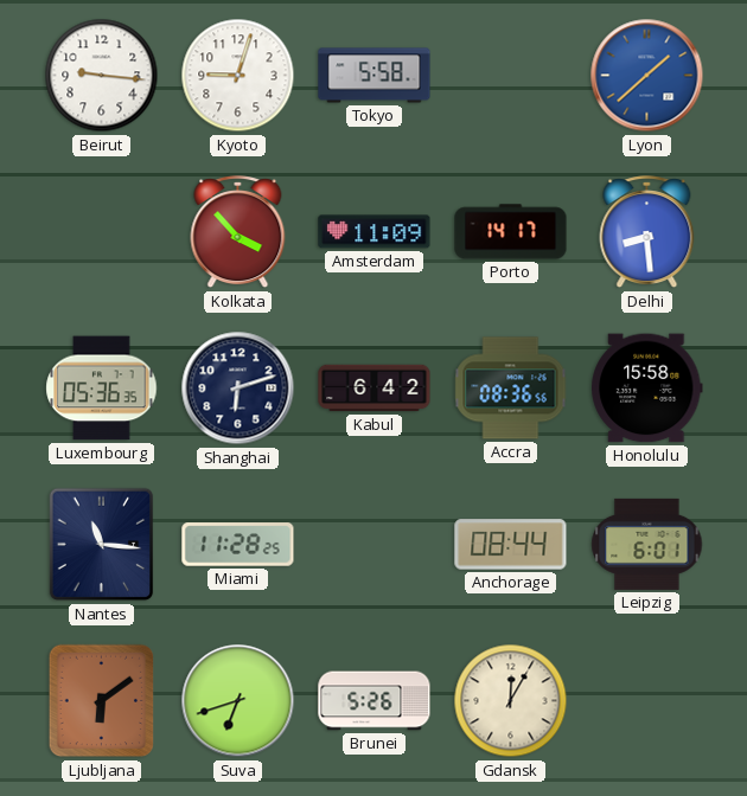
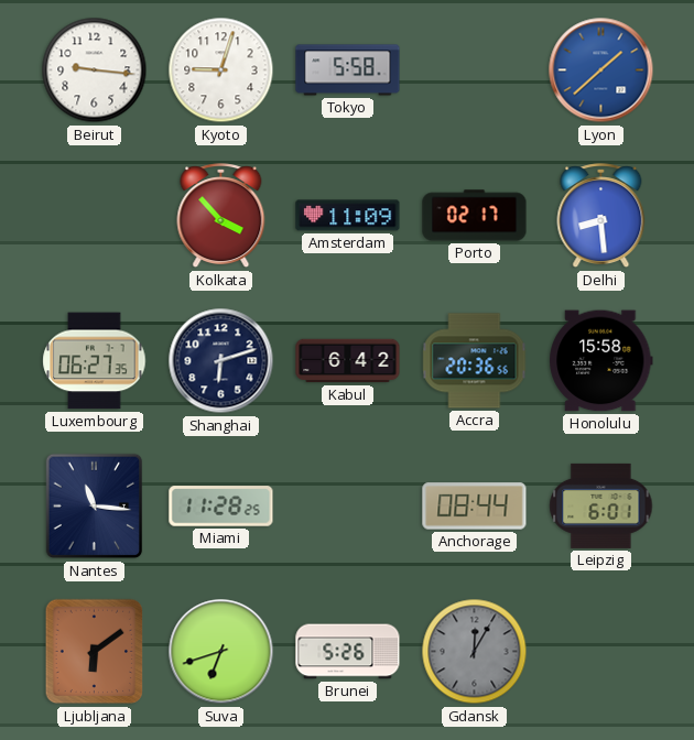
Porto: 14:17 -> 02:17
Luxembourg: 05:36 -> 06:27
Accra: 08:36 -> 20:36
Gdansk dial: cream -> grey
